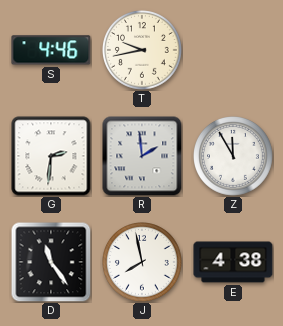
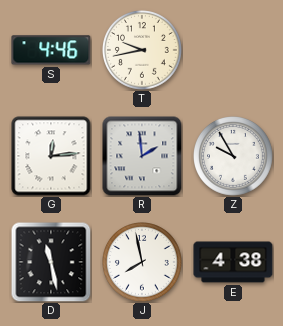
G: 2:31 -> 12:14
Z: 11:55 -> 9:55
D: 11:24 -> 11:28
